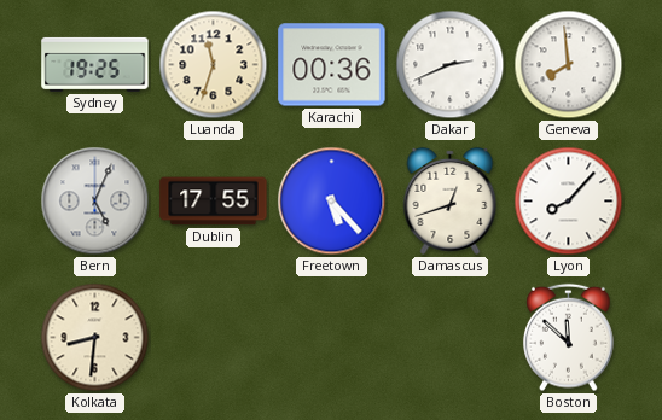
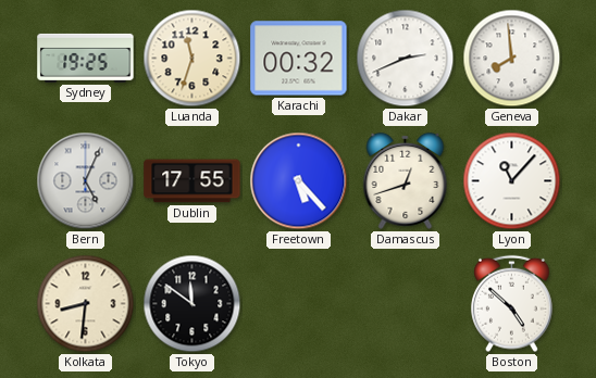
Karachi: 00:36 -> 00:32
Lyon: 8:07 -> 11:07
Tokyo: none -> 11:51
Boston: 11:52 -> 4:52
